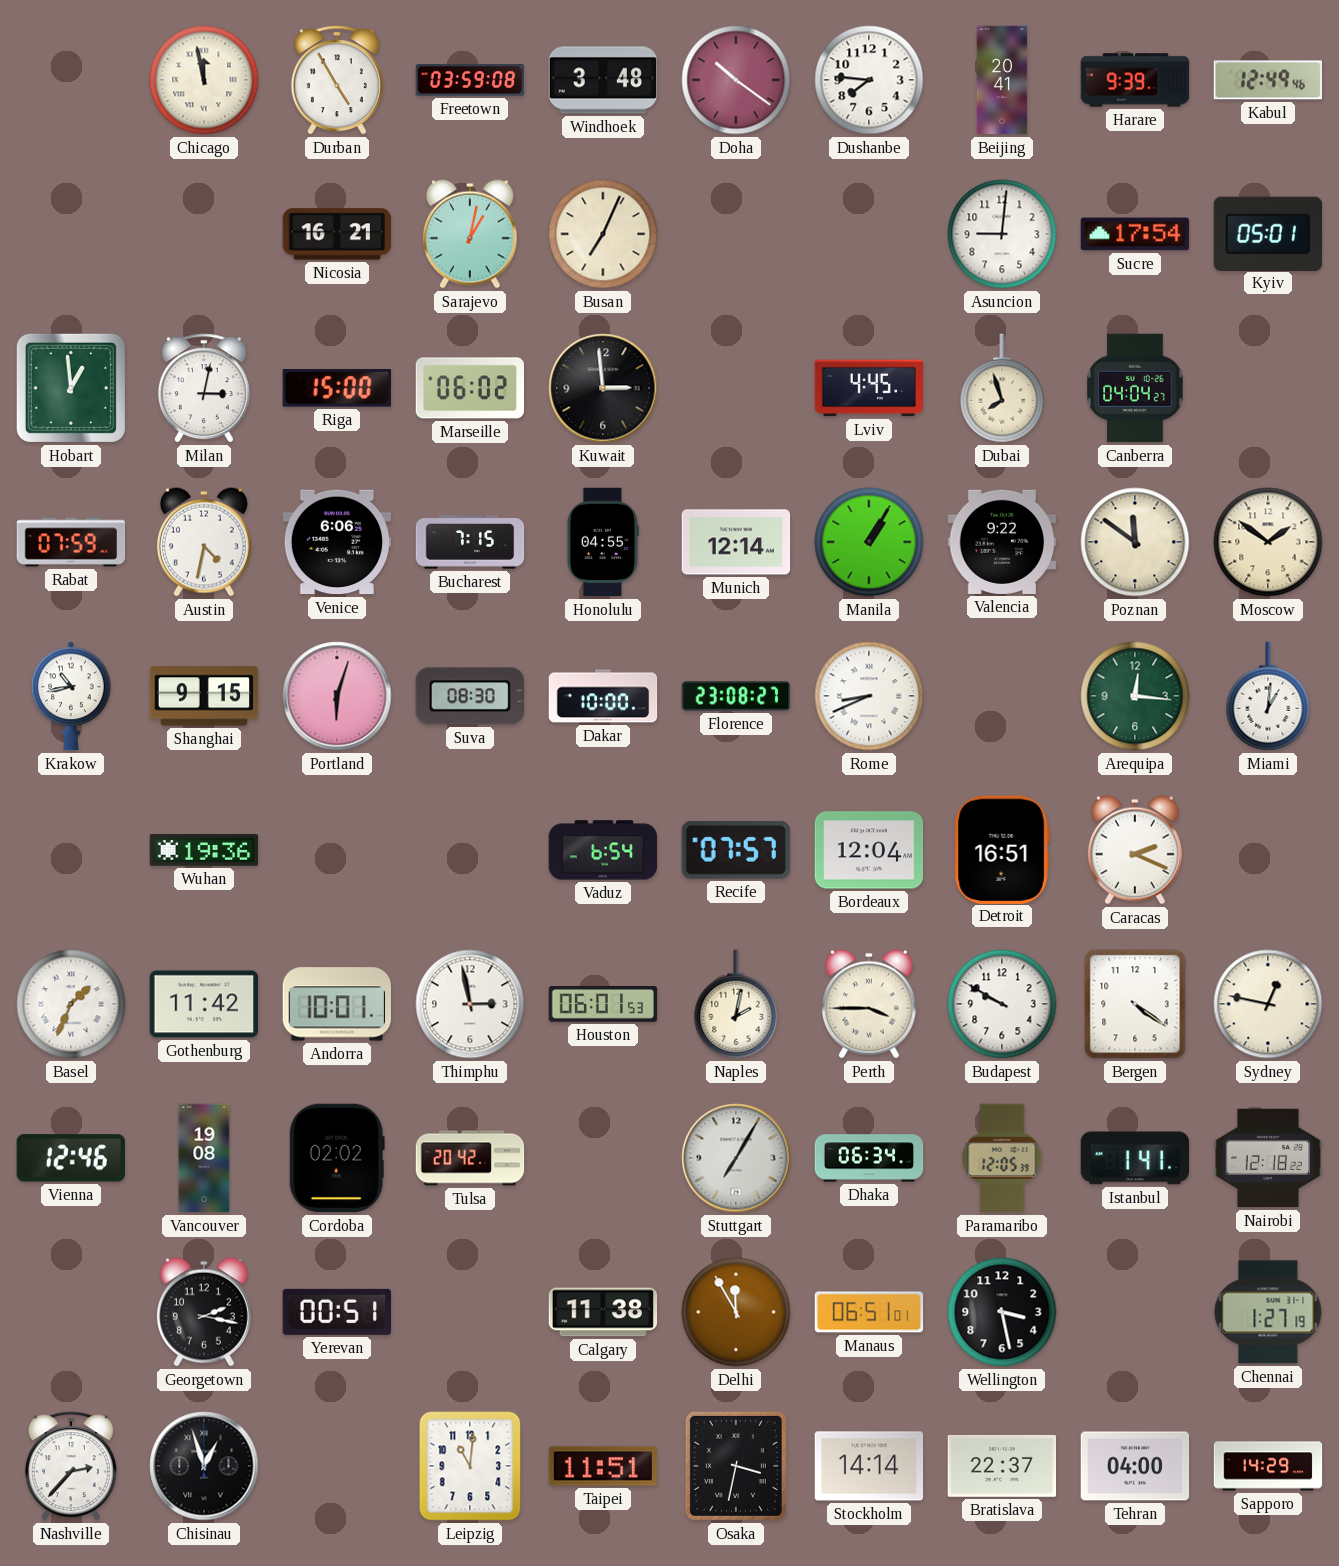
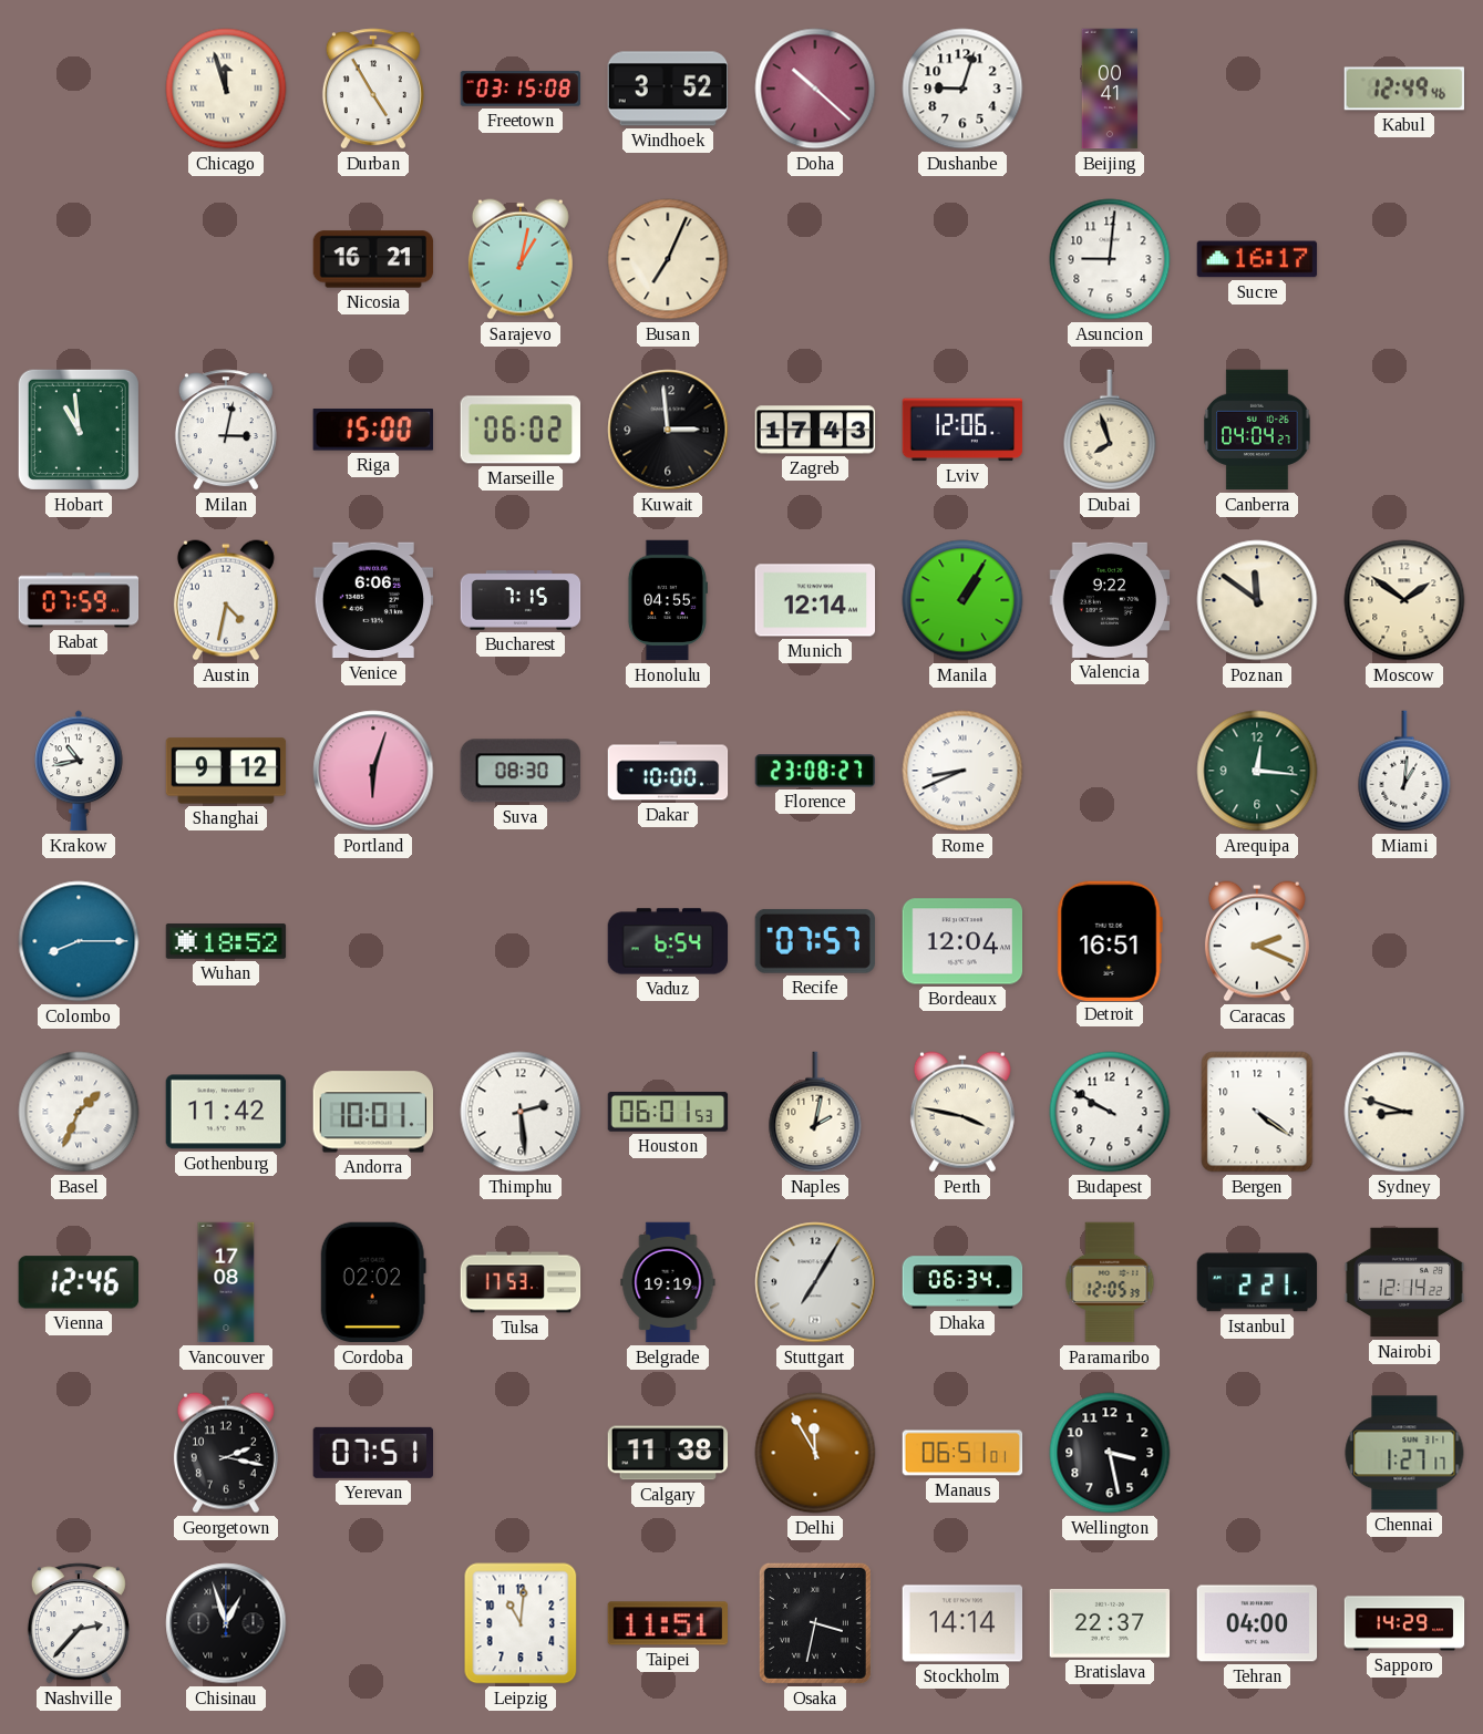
Chicago: 11:58 -> 11:57
Freetown: 03:59 -> 03:15
Windhoek: 3:48 -> 3:52
Doha: 10:21 -> 10:22
Dushanbe: 7:46 -> 9:03
Beijing: 20:41 -> 00:41
Harare: 9:39 -> none
Sucre: 17:54 -> 16:17
Kyiv: 05:01 -> none
Hobart: 12:59 -> 10:59
Zagreb: none -> 17:43
Lviv: 4:45 -> 12:06
Shanghai: 9:15 -> 9:12
Colombo: none -> 8:15
Wuhan: 19:36 -> 18:52
Thimphu: 2:58 -> 2:29
Perth: 3:45 -> 3:47
Sydney: 12:47 -> 8:48
Vancouver: 19:08 -> 17:08
Tulsa: 20:42 -> 17:53
Belgrade: none -> 19:19
Istanbul: 1:41 -> 2:21
Nairobi: 12:18 -> 12:14
Yerevan: 00:51 -> 07:51
Chennai: 1:27:19 -> 1:27:17
